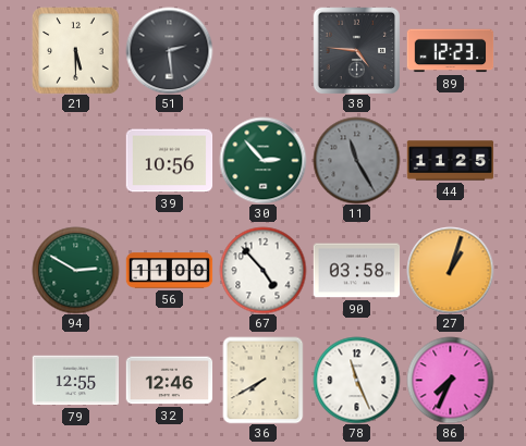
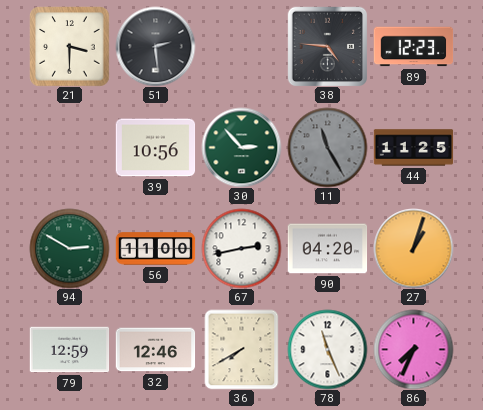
21: 5:30 -> 3:30
67: 4:53 -> 2:43
90: 03:58 -> 04:20
79: 12:55 -> 12:59
